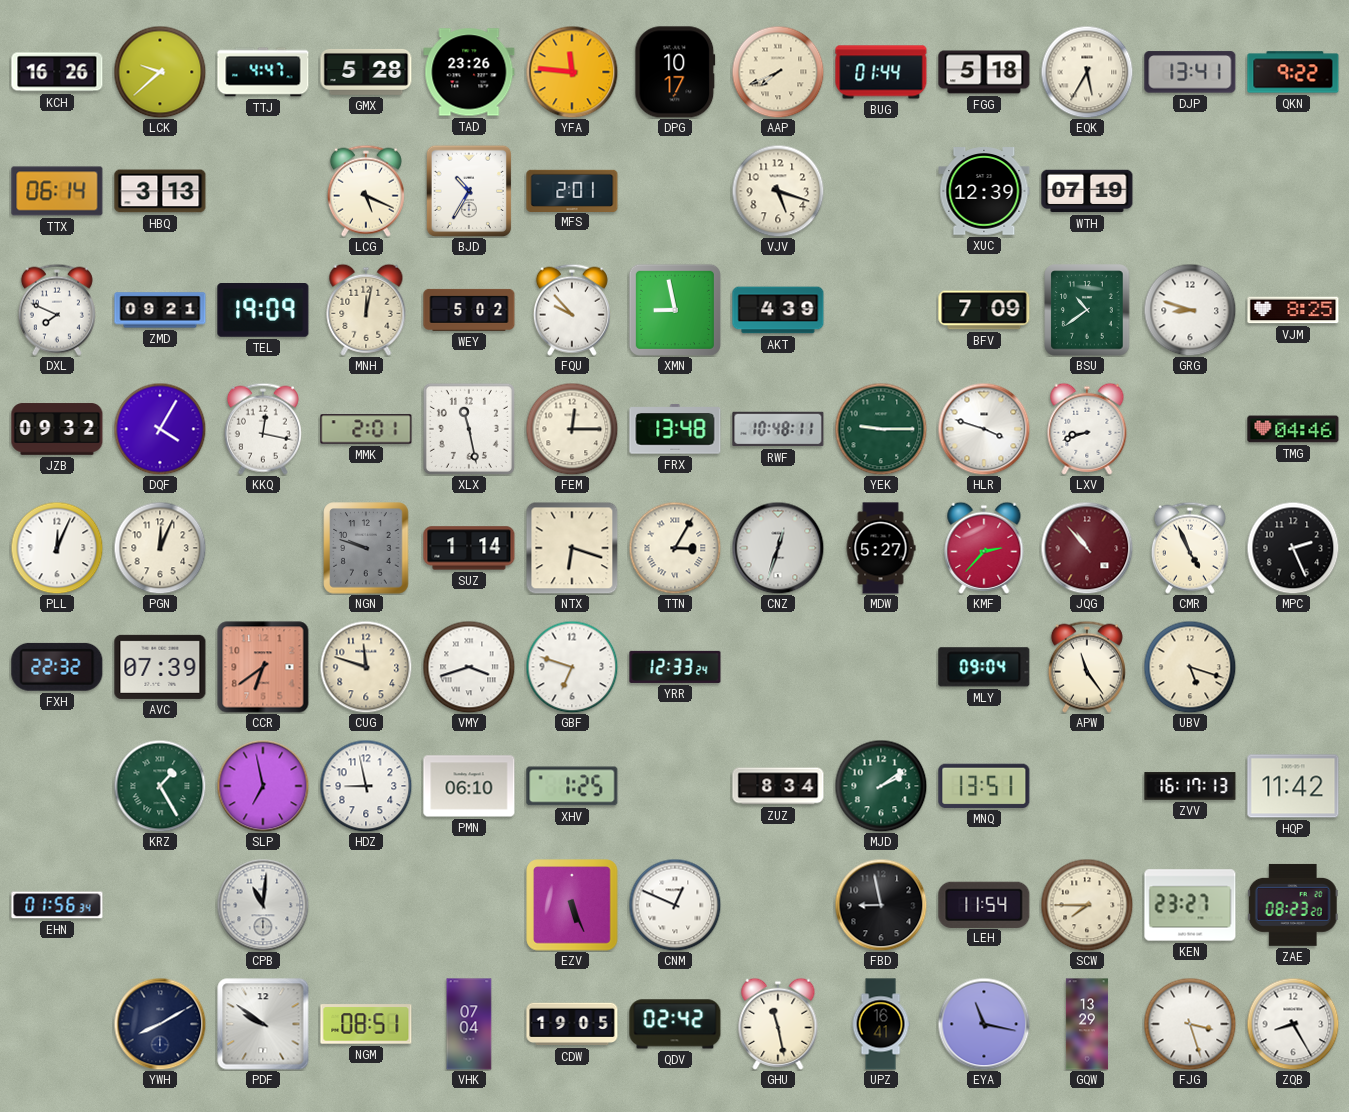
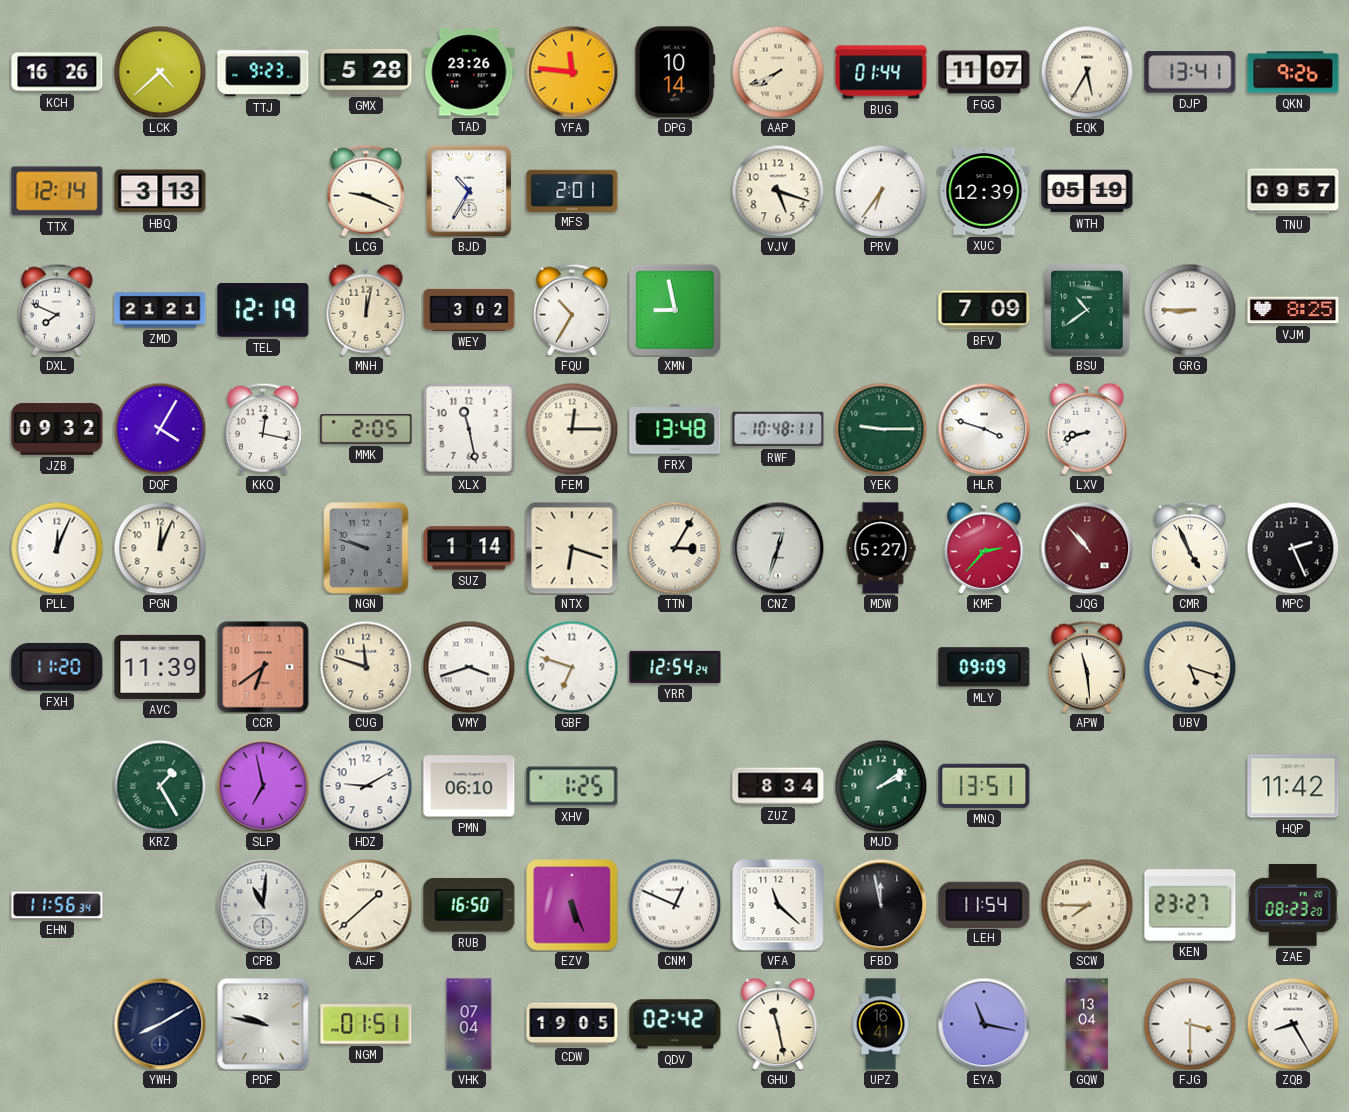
LCK: 9:38 -> 4:38
TTJ: 4:47 -> 9:23
DPG: 10:17 -> 10:14
FGG: 5:18 -> 11:07
QKN: 9:22 -> 9:26
TTX: 06:14 -> 12:14
LCG: 5:19 -> 9:19
PRV: none -> 6:36
WTH: 07:19 -> 05:19
TNU: none -> 09:57
ZMD: 09:21 -> 21:21
TEL: 19:09 -> 12:19
WEY: 5:02 -> 3:02
FQU: 9:53 -> 10:35
AKT: 4:39 -> none
GRG: 8:48 -> 8:45
MMK: 2:01 -> 2:05
TMG: 04:46 -> none
FXH: 22:32 -> 11:20
AVC: 07:39 -> 11:39
YRR: 12:33 -> 12:54
MLY: 09:04 -> 09:09
APW: 11:24 -> 11:29
HDZ: 8:58 -> 9:10
ZVV: 16:17 -> none
EHN: 01:56 -> 11:56
AJF: none -> 1:38
RUB: none -> 16:50
VFA: none -> 11:22
FBD: 8:58 -> 11:58
PDF: 9:51 -> 9:47
NGM: 08:51 -> 01:51
GQW: 13:29 -> 13:04
FJG: 3:27 -> 3:30
